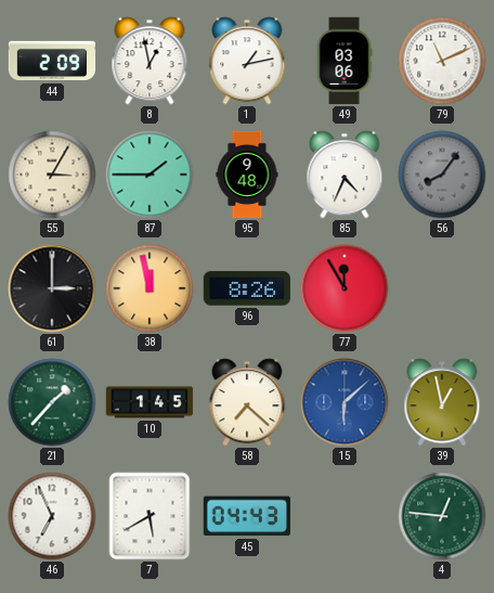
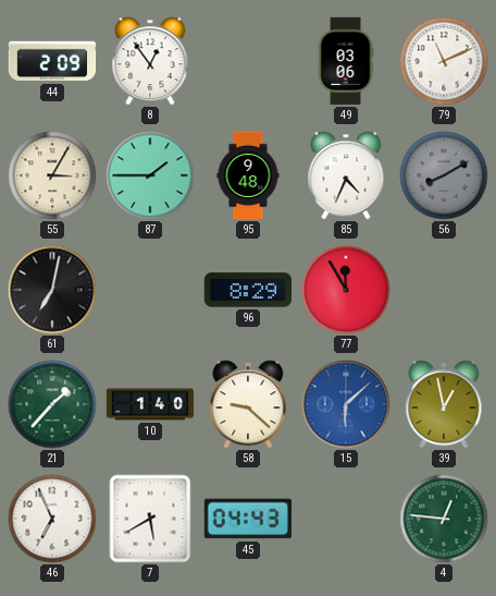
8: 12:58 -> 12:54
1: 1:13 -> none
56: 8:06 -> 8:10
61: 3:00 -> 7:02
38: 11:58 -> none
96: 8:26 -> 8:29
10: 1:45 -> 1:40
58: 7:22 -> 9:22
